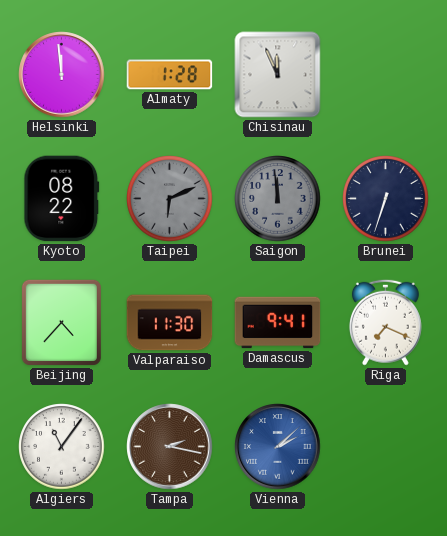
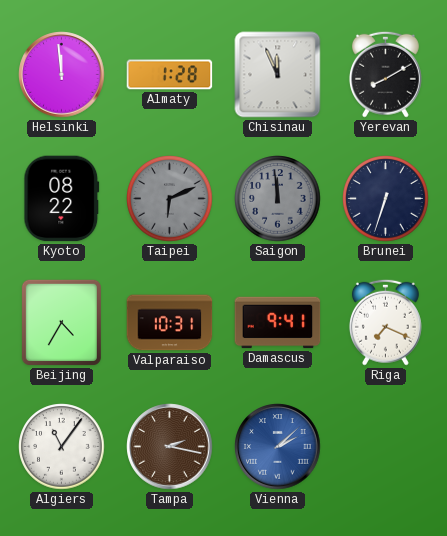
Yerevan: none -> 8:10
Beijing: 4:37 -> 4:35
Valparaiso: 11:30 -> 10:31
